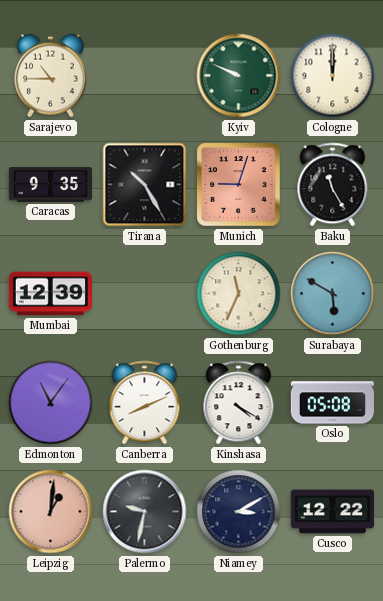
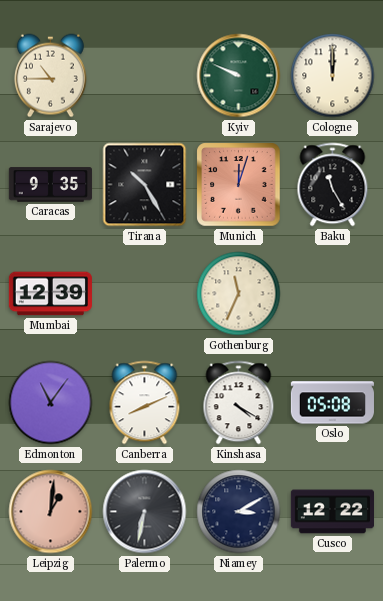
Munich: 9:03 -> 12:03
Surabaya: 5:50 -> none
Palermo: 9:32 -> 6:32
